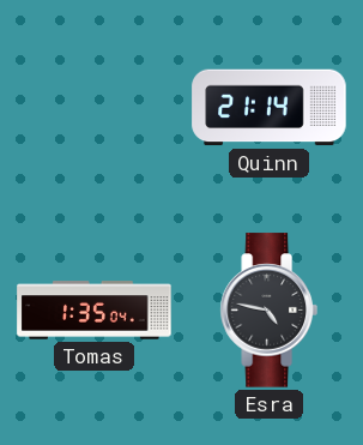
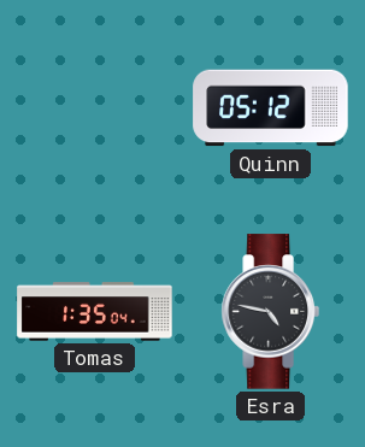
Quinn: 21:14 -> 05:12
